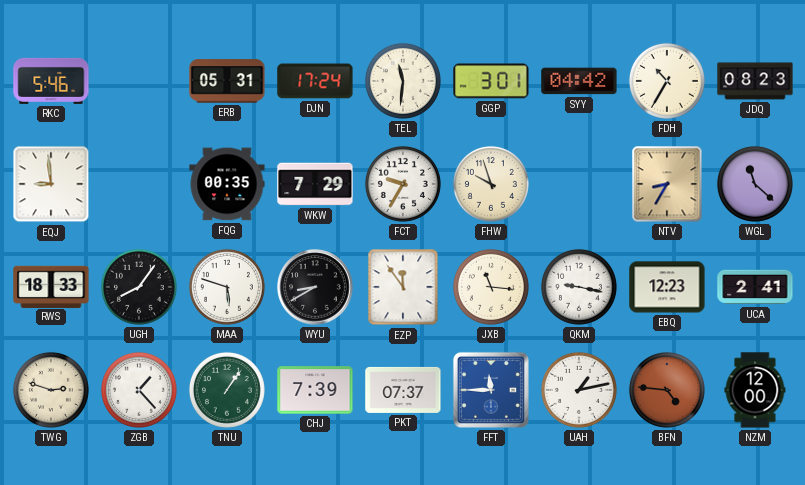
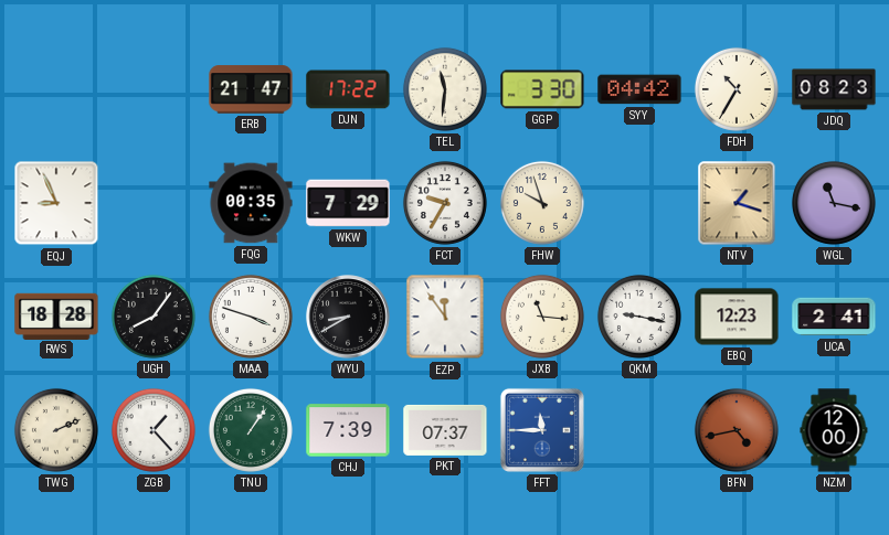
RKC: 5:46 -> none
ERB: 05:31 -> 21:47
DJN: 17:24 -> 17:22
GGP: 3:01 -> 3:30
EQJ: 8:59 -> 8:56
NTV: 8:35 -> 1:18
WGL: 11:22 -> 11:17
RWS: 18:33 -> 18:28
MAA: 5:48 -> 3:48
TWG: 2:48 -> 2:11
UAH: 1:13 -> none
BFN: 4:46 -> 4:43
